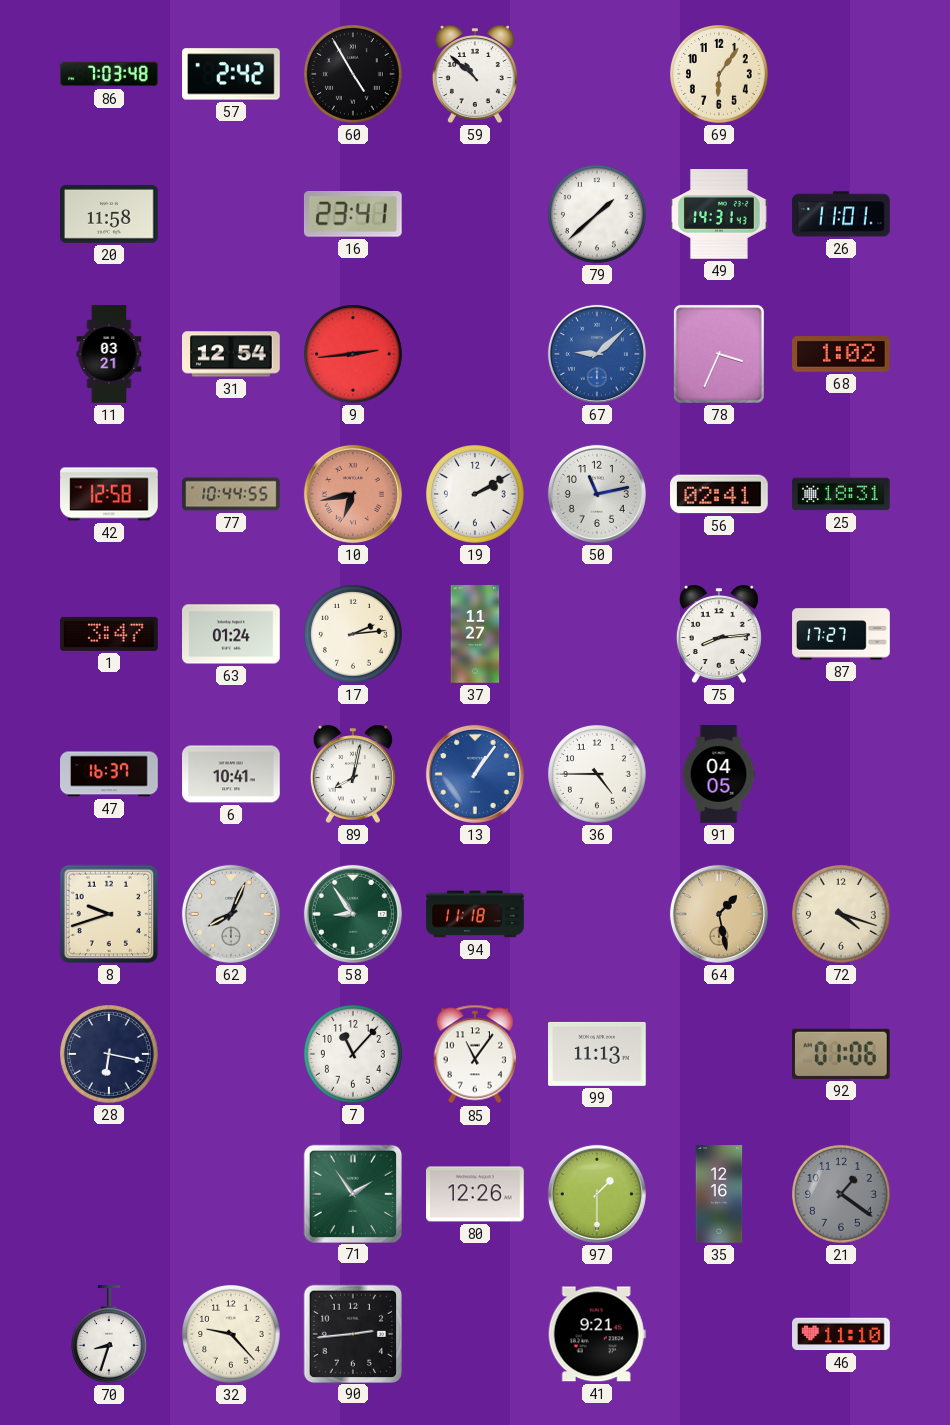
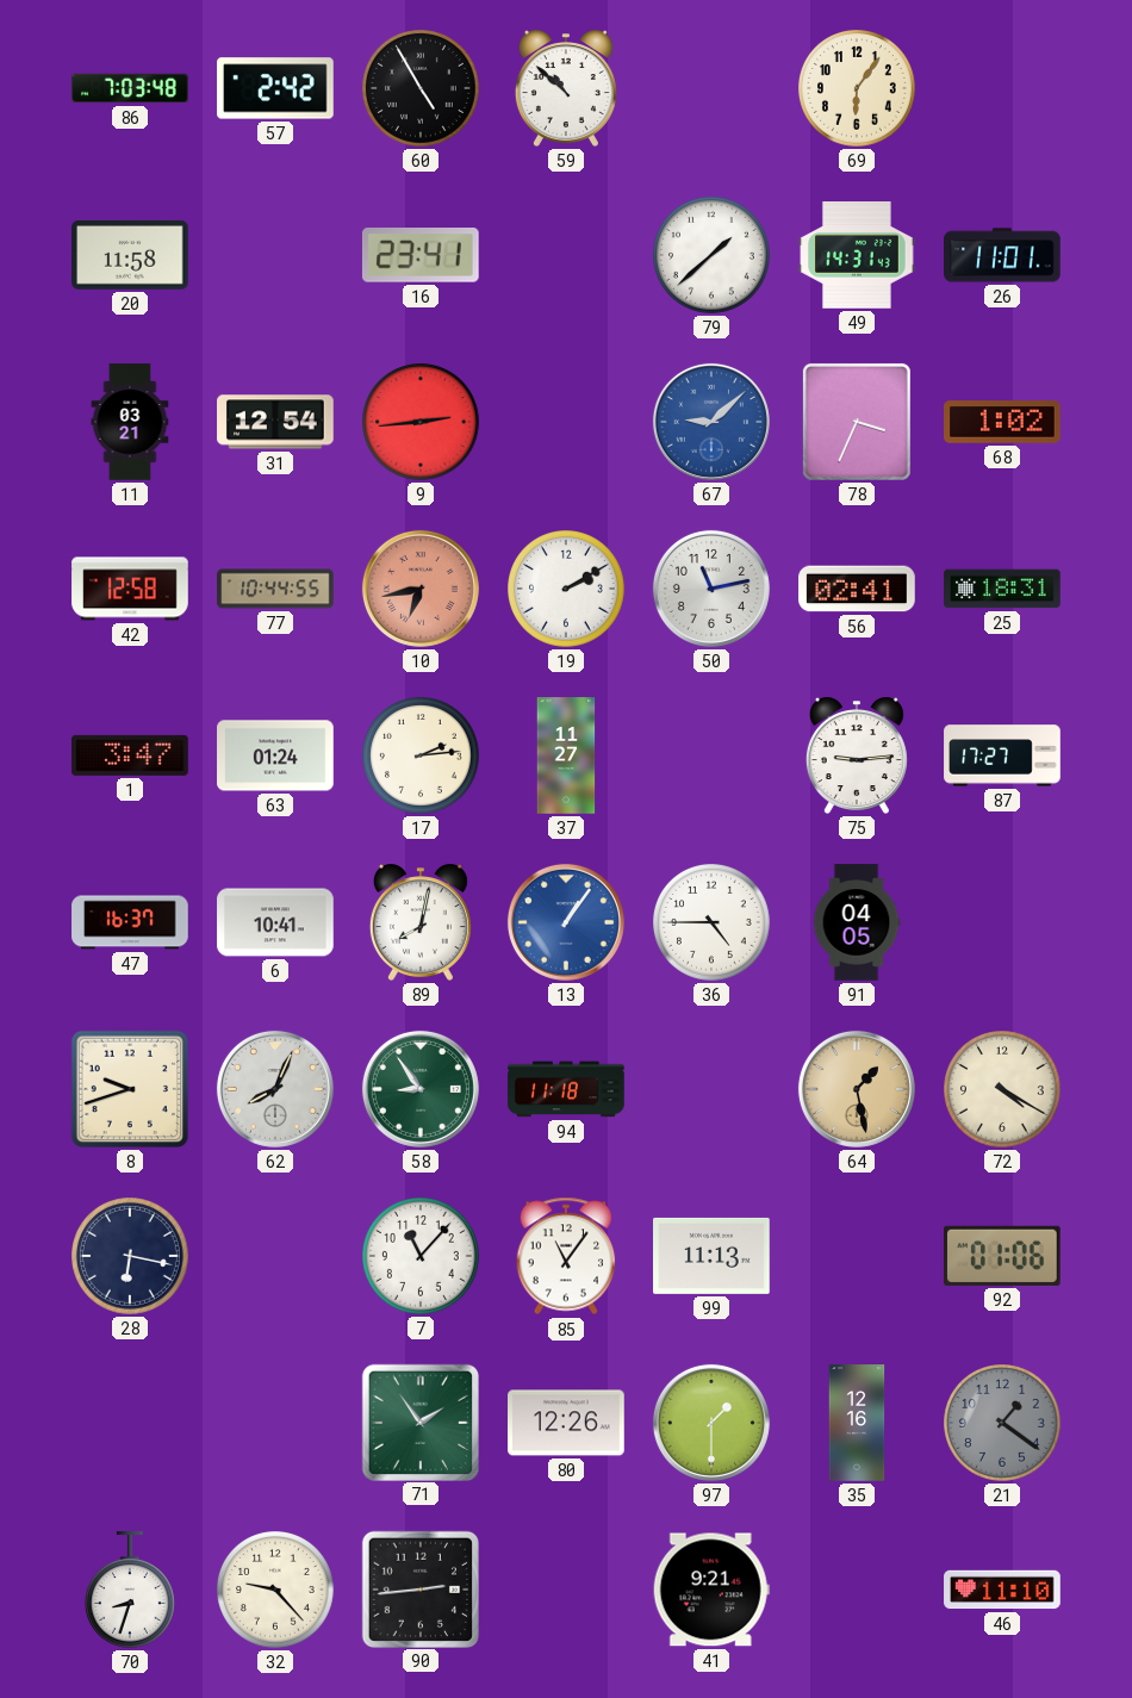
75: 8:14 -> 9:14
72: 4:18 -> 4:20
